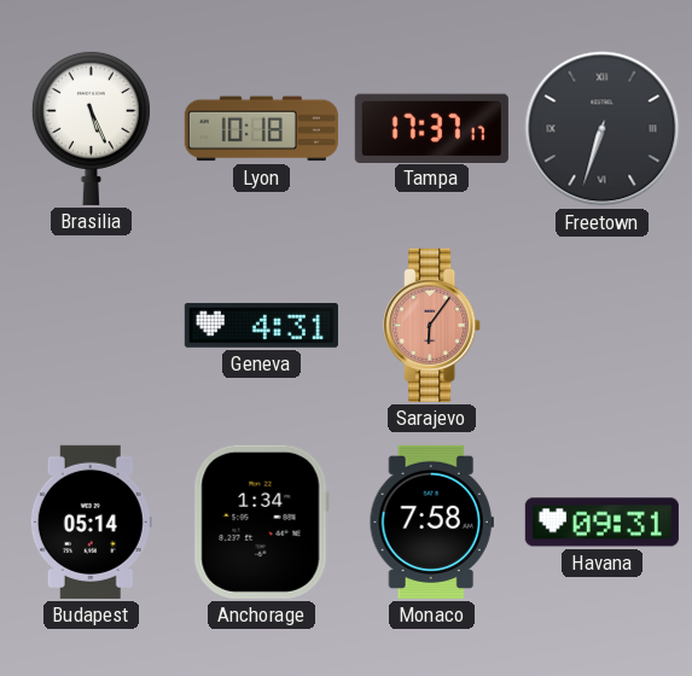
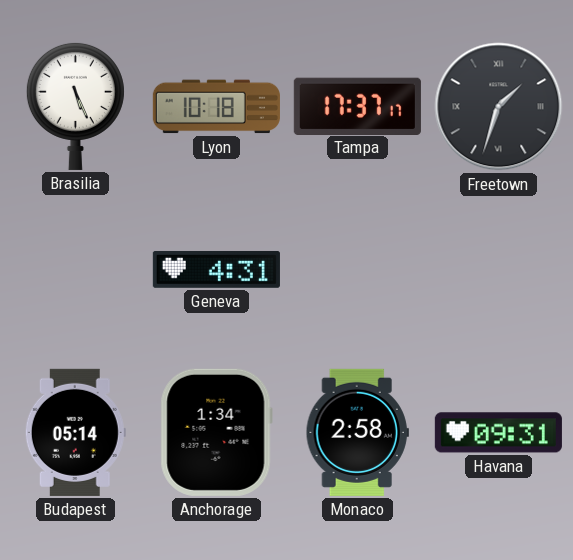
Freetown: 6:33 -> 1:33
Sarajevo: 6:06 -> none
Monaco: 7:58 -> 2:58
